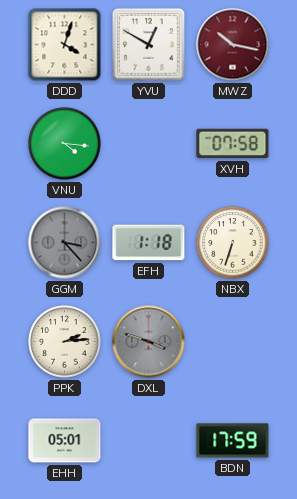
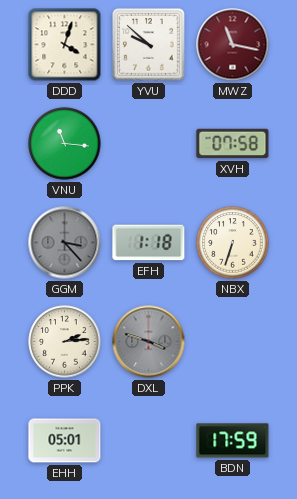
YVU: 12:50 -> 9:52
MWZ: 10:17 -> 11:17
VNU: 4:16 -> 11:16
